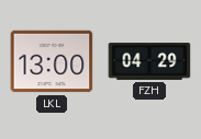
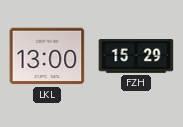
FZH: 04:29 -> 15:29
